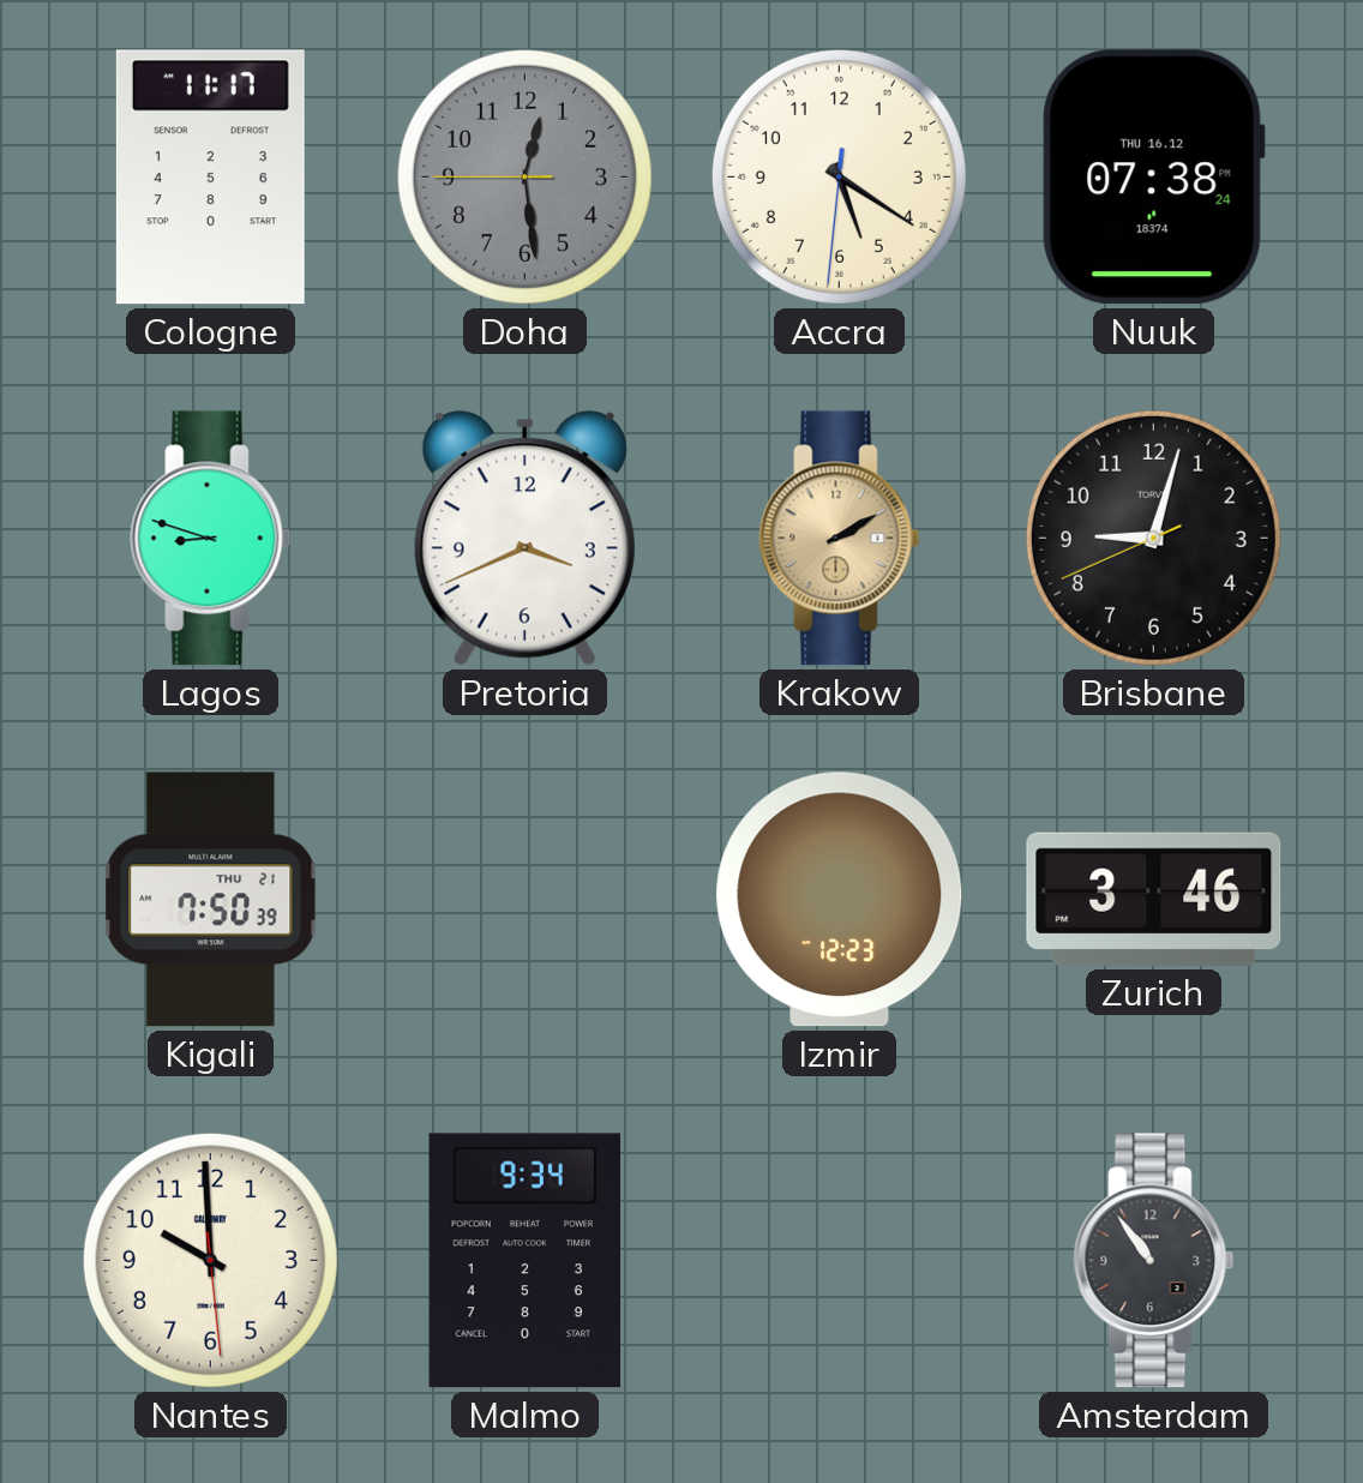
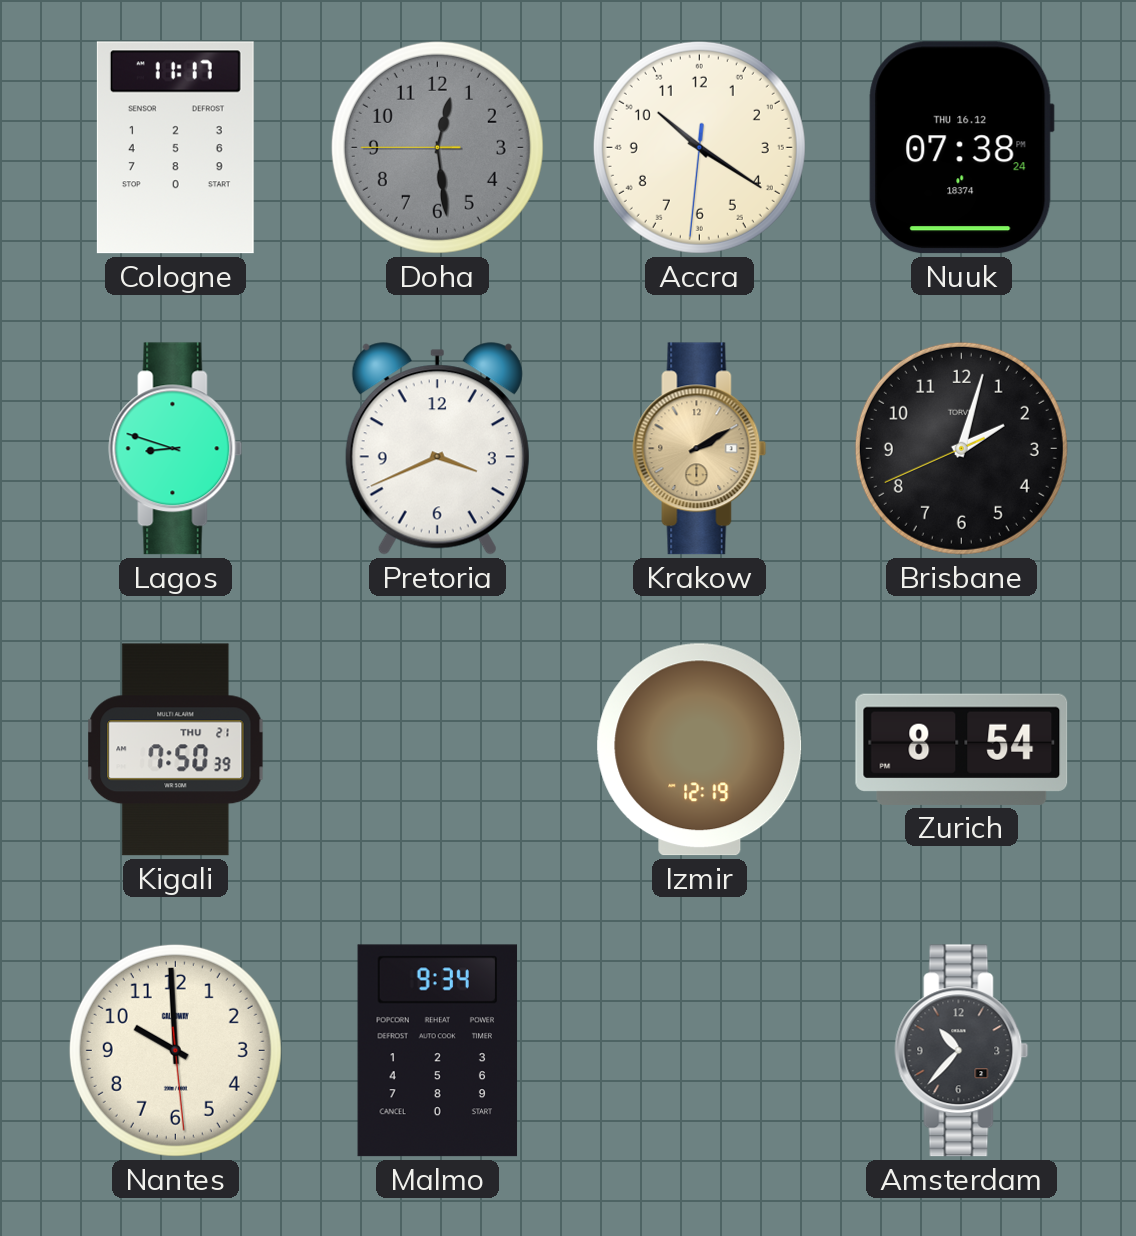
Accra: 5:20 -> 10:20
Brisbane: 9:02 -> 2:02
Izmir: 12:23 -> 12:19
Zurich: 3:46 -> 8:54
Amsterdam: 10:54 -> 10:37
